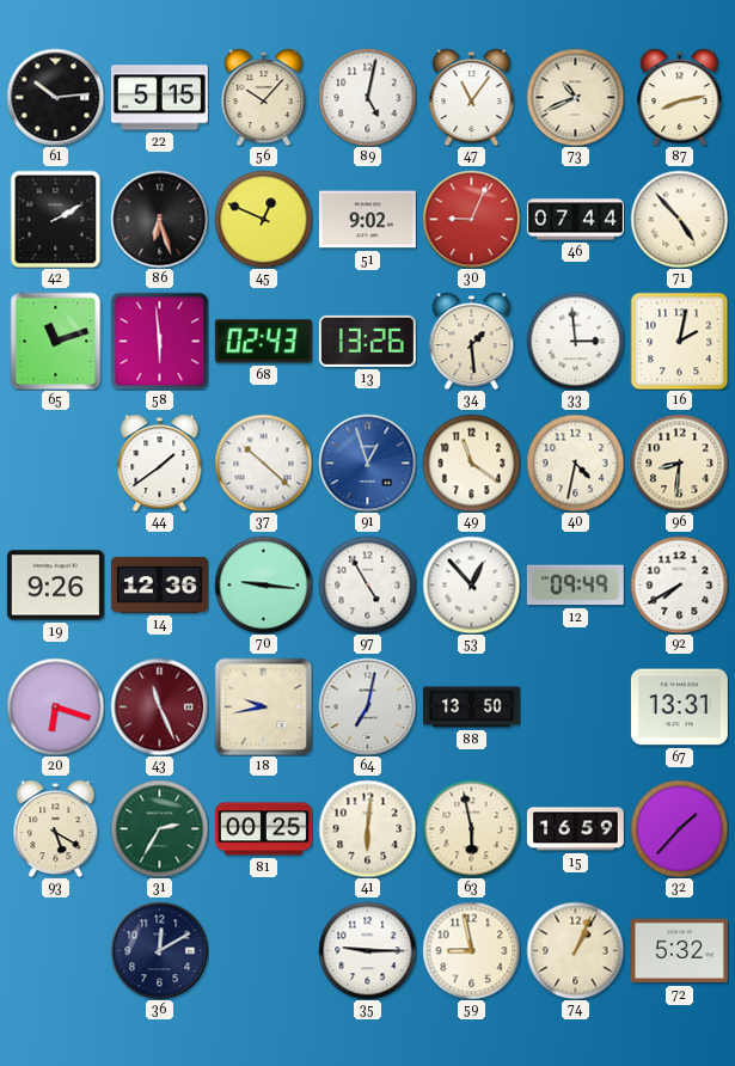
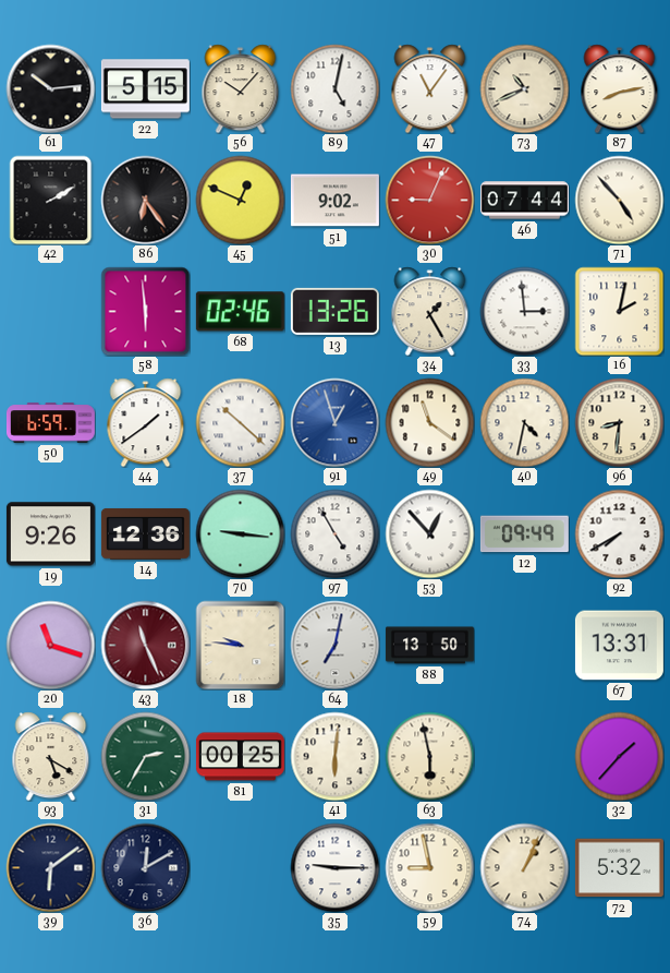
86: 6:27 -> 6:24
65: 11:12 -> none
68: 02:43 -> 02:46
34: 1:29 -> 1:25
50: none -> 6:59
20: 6:18 -> 11:18
18: 9:43 -> 9:46
15: 16:59 -> none
39: none -> 6:09
